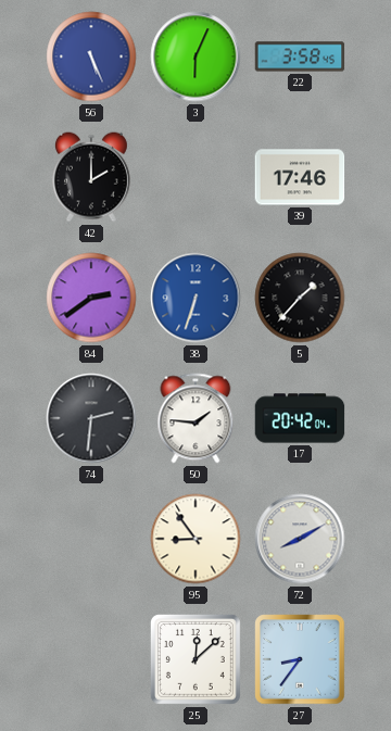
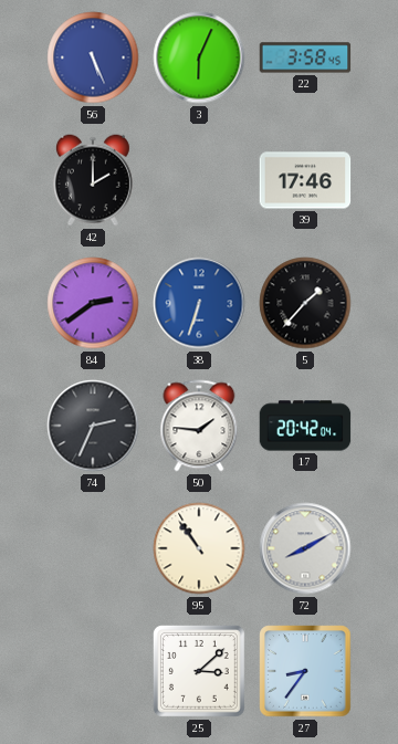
74: 2:31 -> 2:34
95: 8:54 -> 10:54
25: 12:08 -> 3:08
